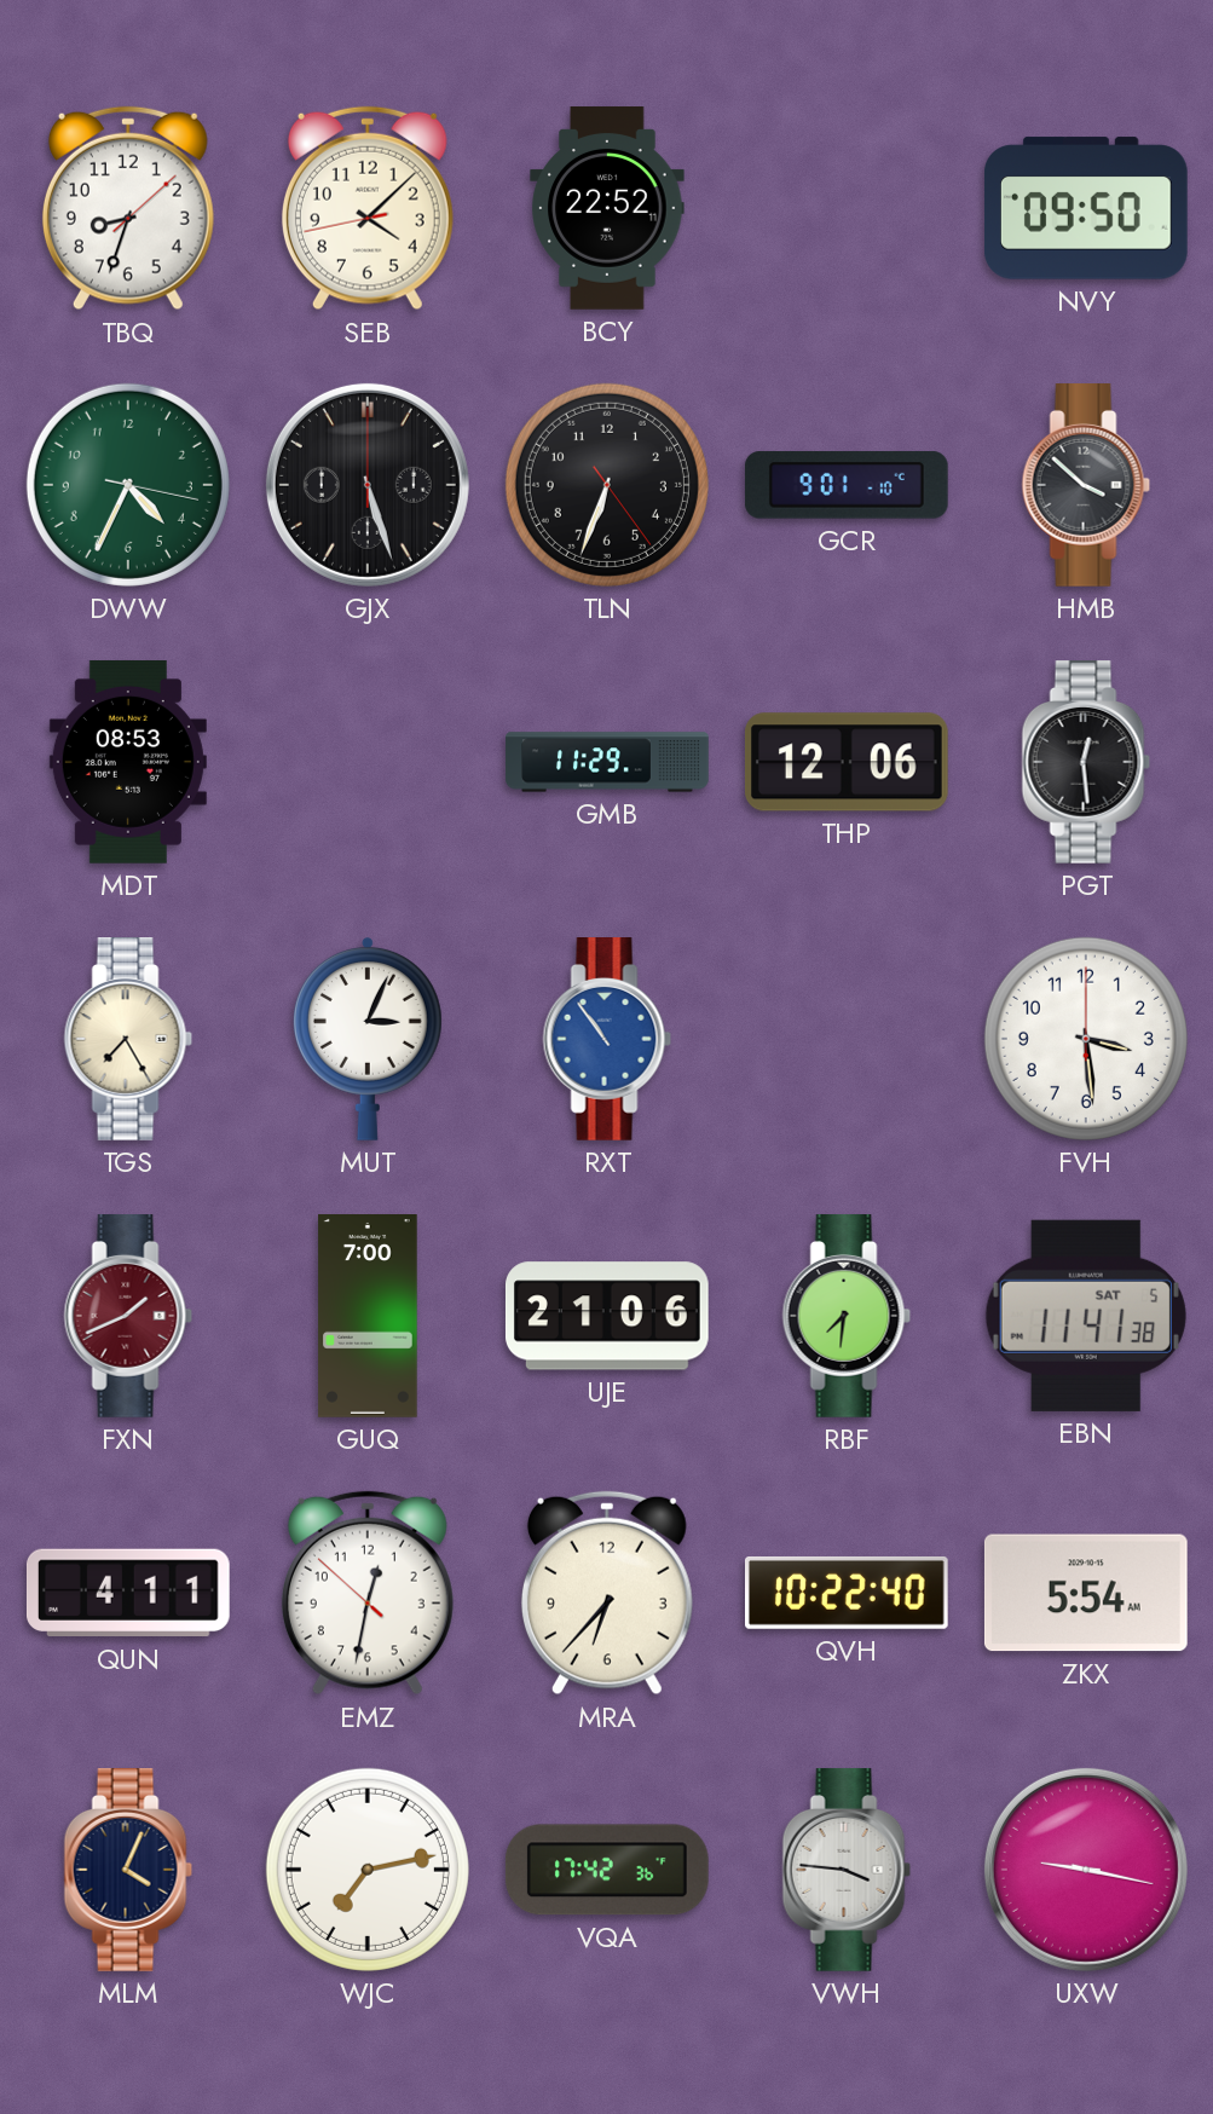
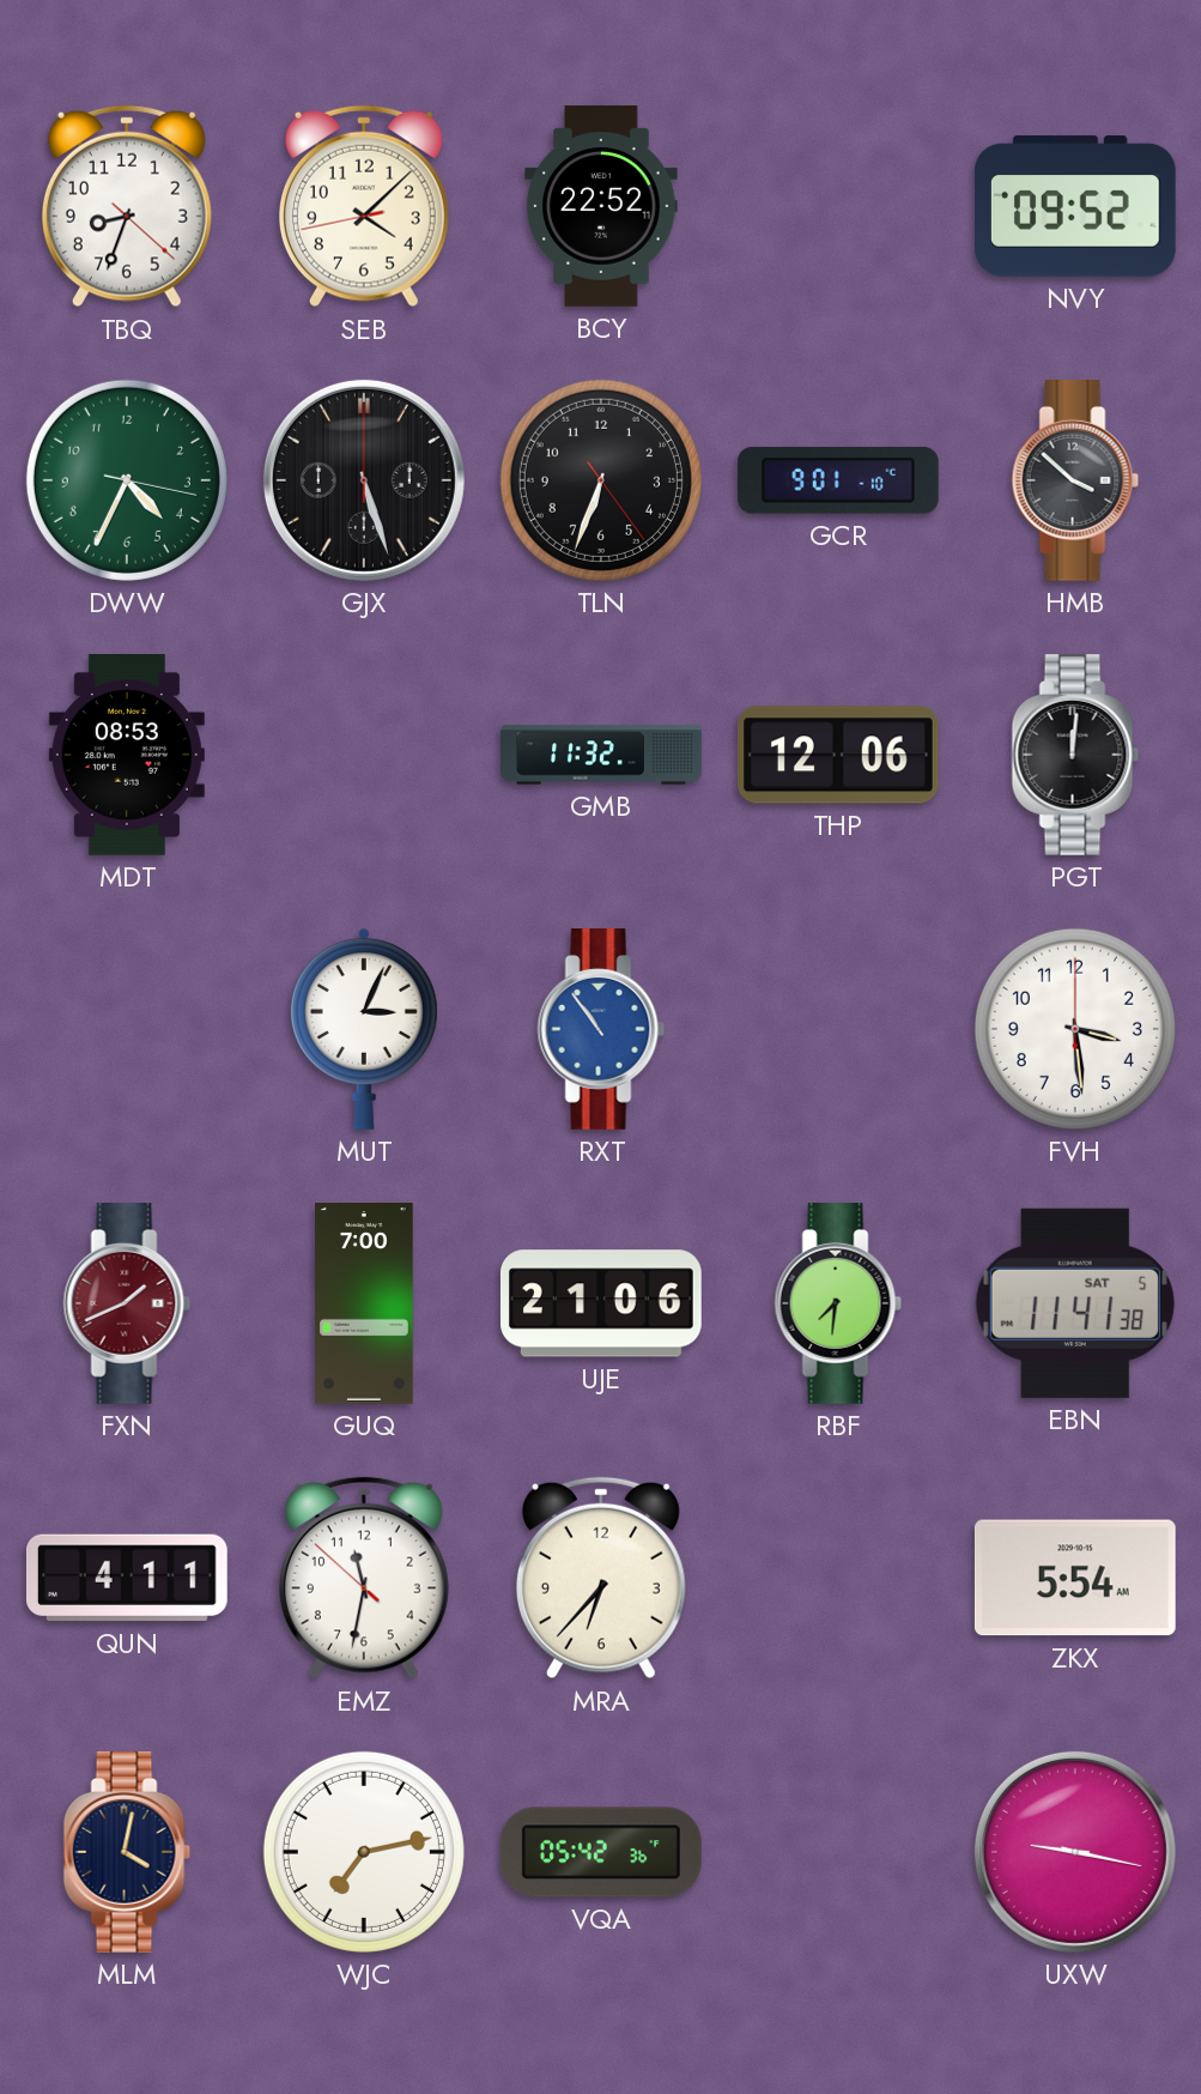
TBQ: 8:33:08 -> 8:33:22
NVY: 09:50 -> 09:52
GMB: 11:29 -> 11:32
PGT: 12:29 -> 12:01
TGS: 7:25 -> none
EMZ: 12:31 -> 11:31
QVH: 10:22 -> none
MLM: 4:04 -> 4:02
VQA: 17:42 -> 05:42
VWH: 3:46 -> none
